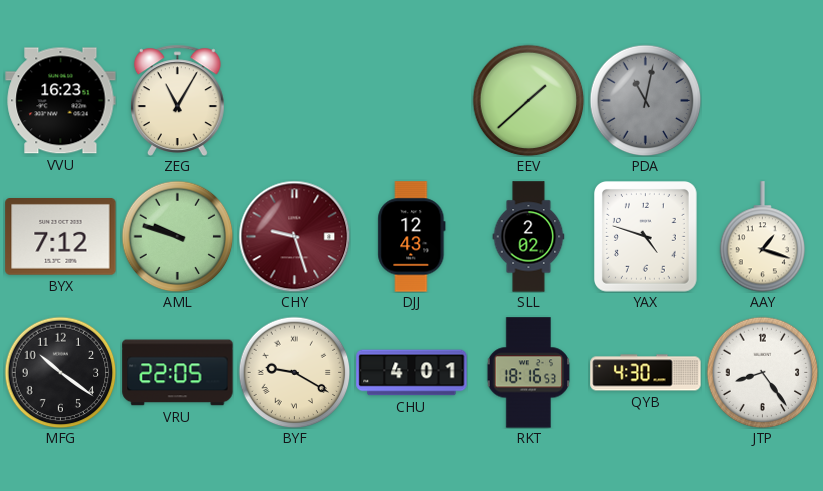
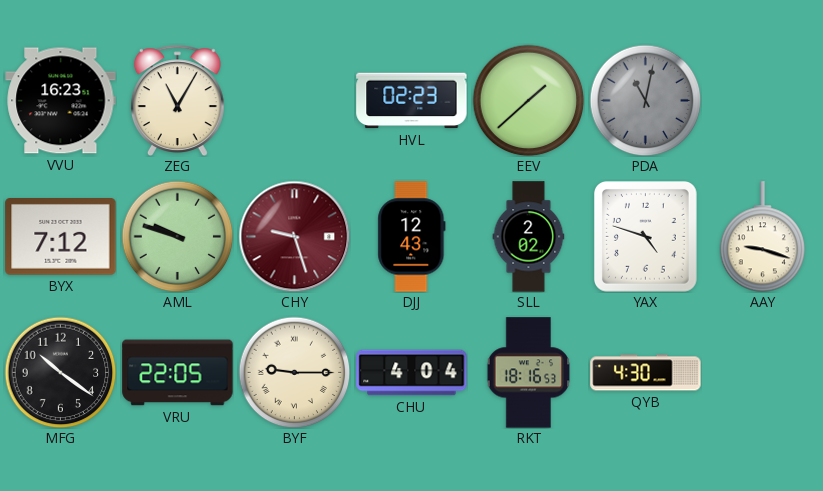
HVL: none -> 02:23
AAY: 1:18 -> 9:18
BYF: 9:20 -> 9:15
CHU: 4:01 -> 4:04
JTP: 8:24 -> none
